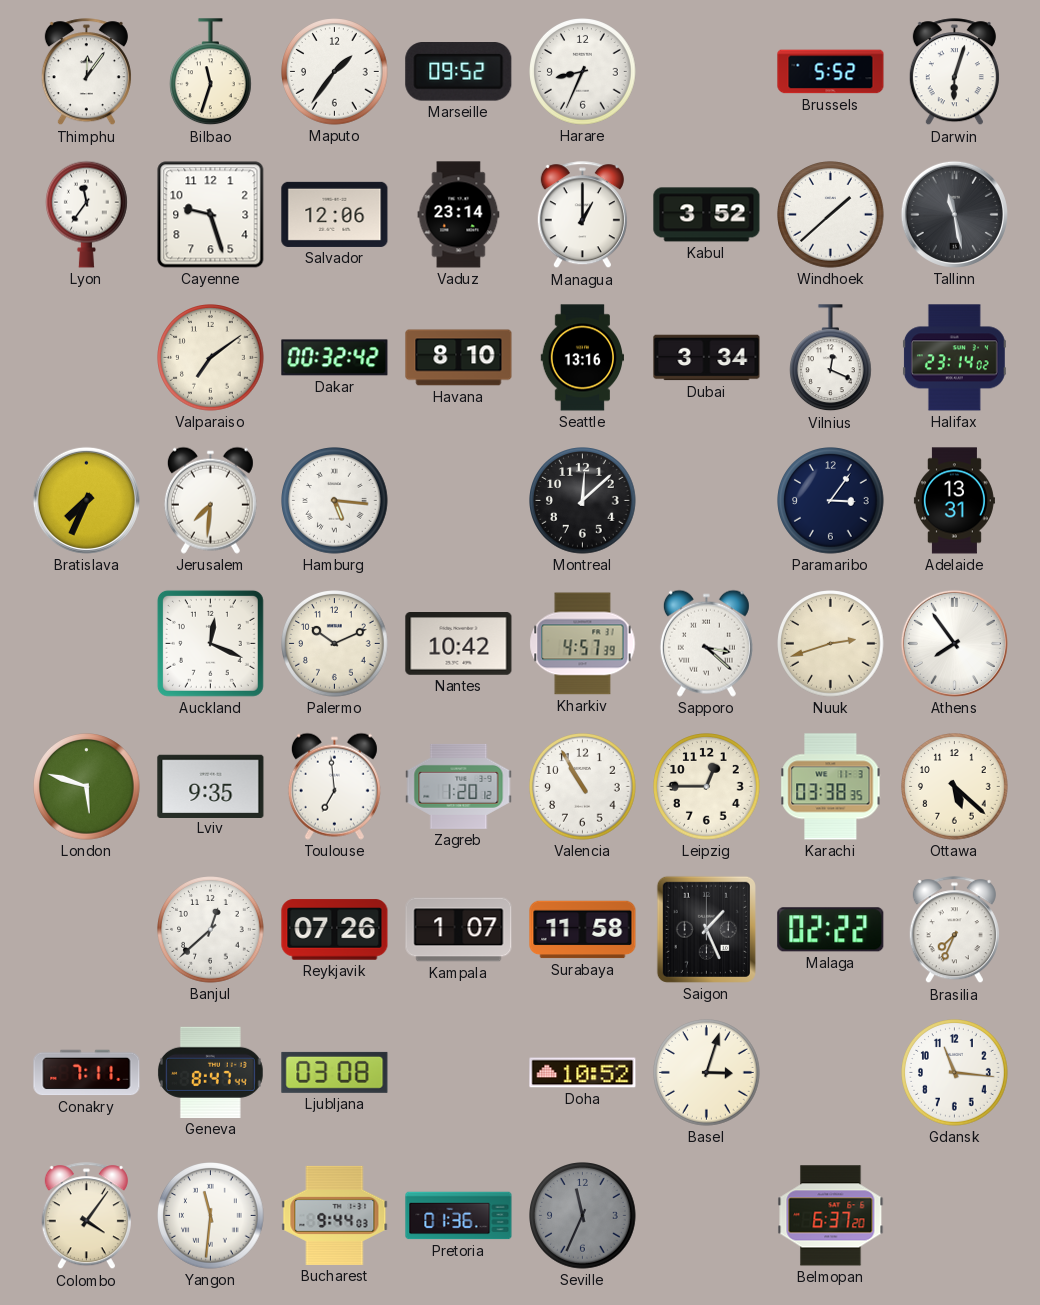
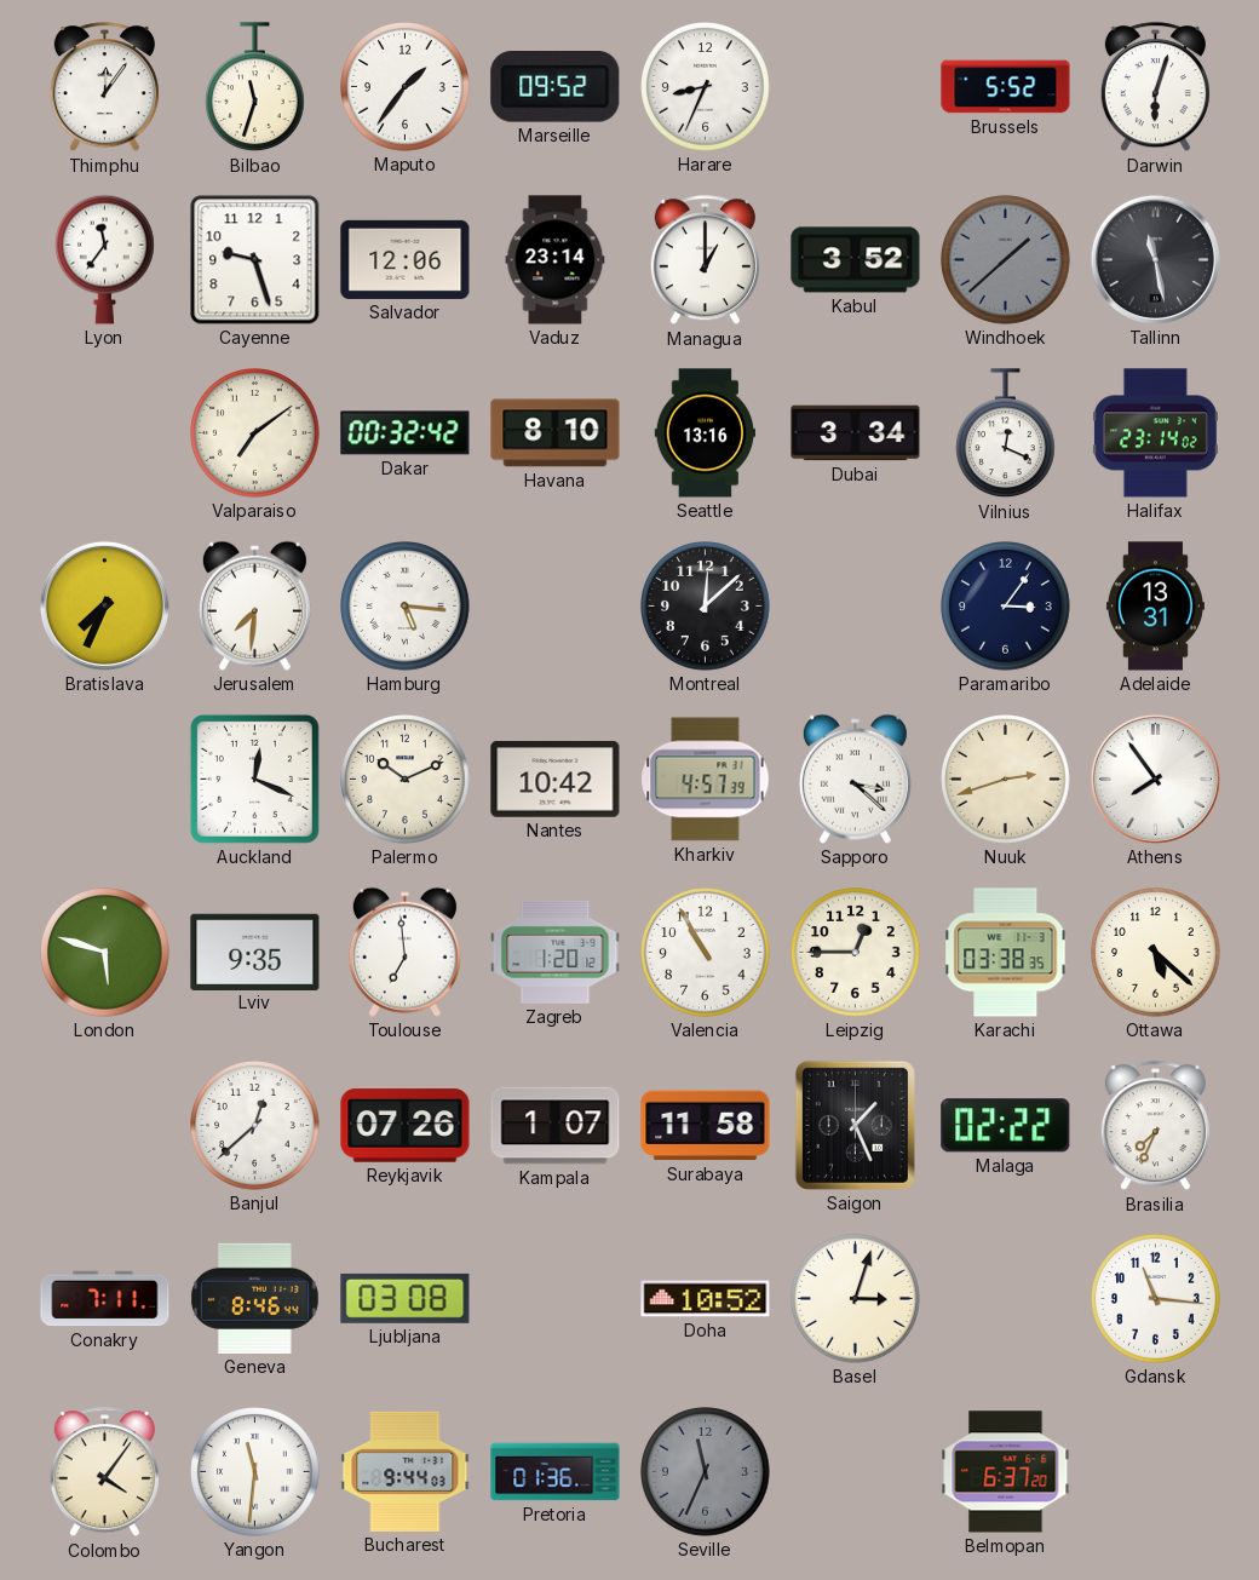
Windhoek dial: white -> grey
Geneva: 8:47 -> 8:46
